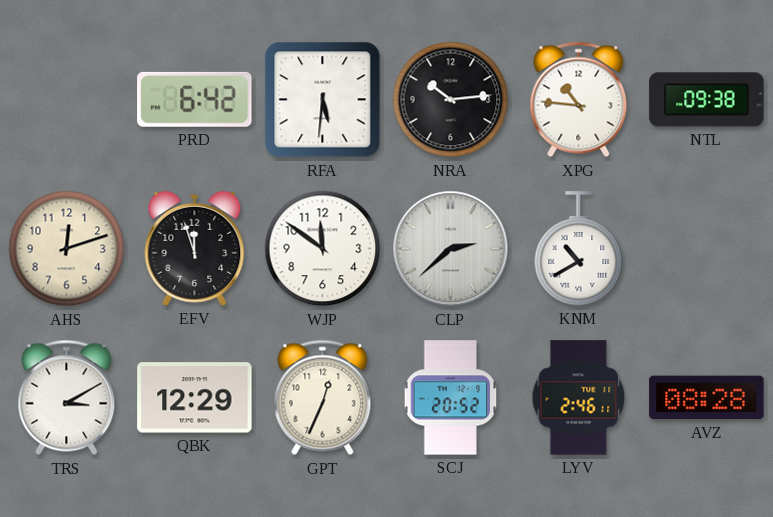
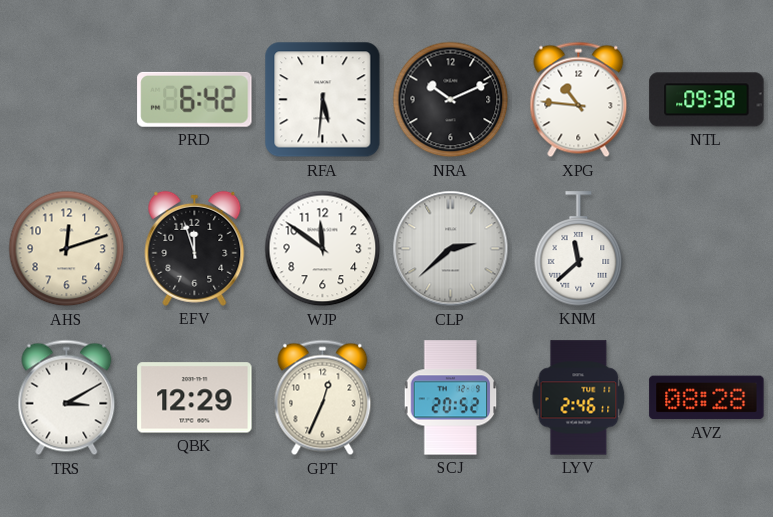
NRA: 10:14 -> 10:11
KNM: 10:40 -> 11:38
